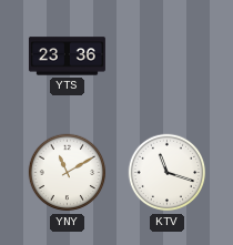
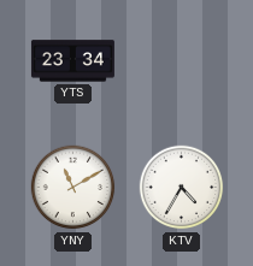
YTS: 23:36 -> 23:34
KTV: 11:18 -> 4:35
